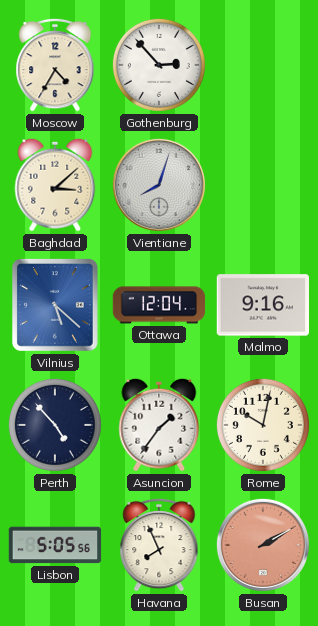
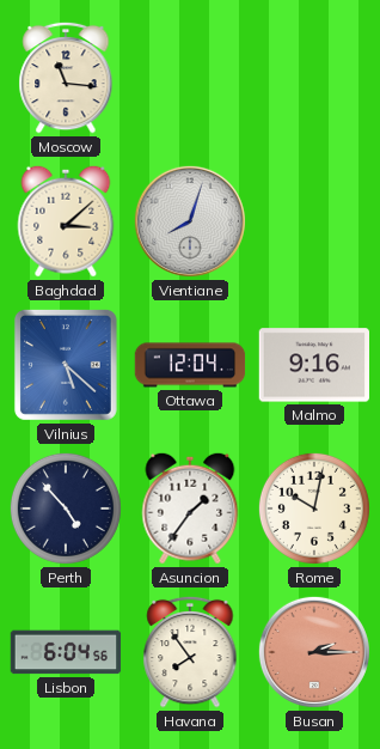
Moscow: 4:35 -> 11:16
Gothenburg: 2:53 -> none
Lisbon: 5:05 -> 6:04
Havana: 7:56 -> 7:54
Busan: 2:10 -> 2:15
